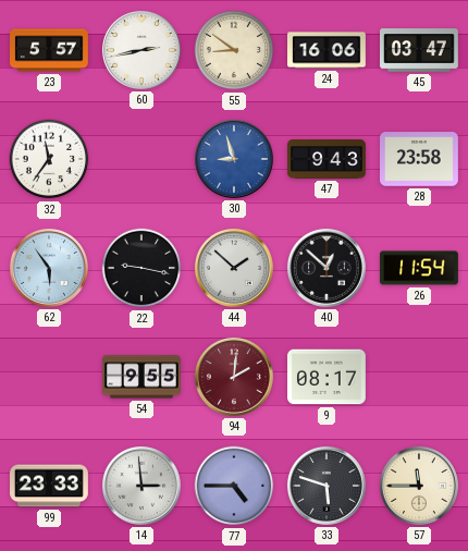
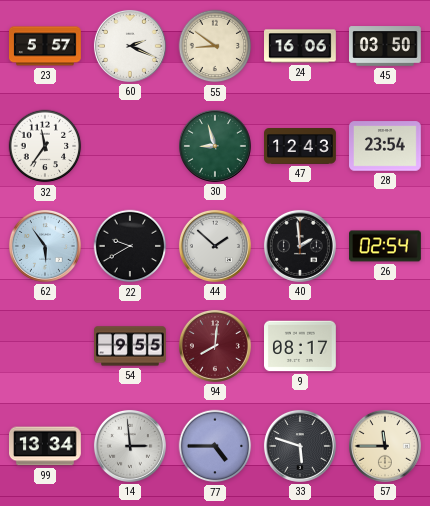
60: 2:43 -> 2:19
45: 03:47 -> 03:50
30 dial: blue -> green
47: 9:43 -> 12:43
28: 23:58 -> 23:54
22: 9:17 -> 9:40
40: 12:52 -> 1:59
26: 11:54 -> 02:54
94: 2:01 -> 8:01
99: 23:33 -> 13:34
